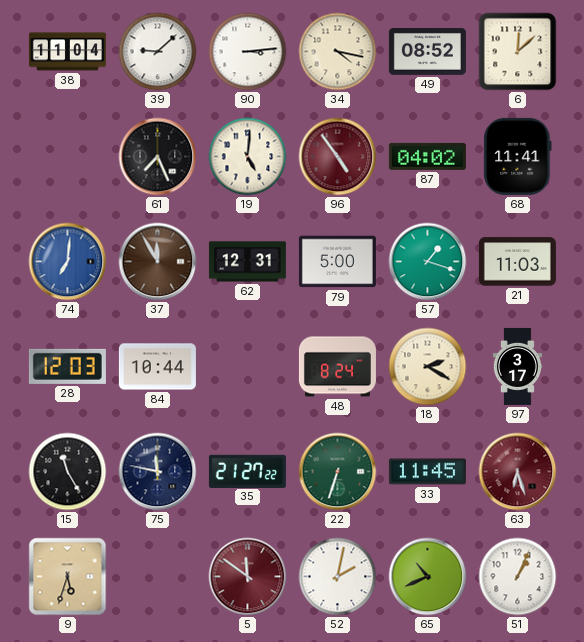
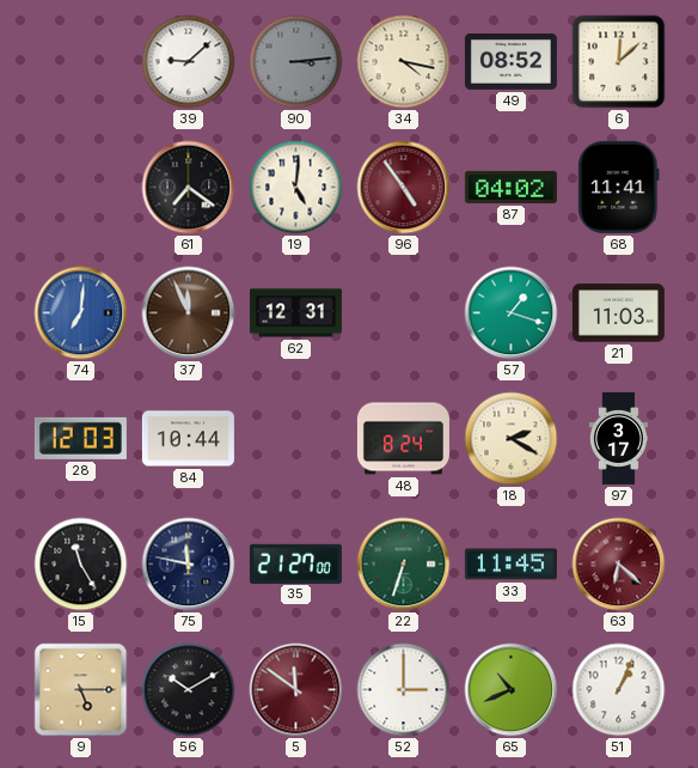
38: 11:04 -> none
90 dial: white -> grey
61: 7:26 -> 7:21
37: 11:55 -> 11:56
79: 5:00 -> none
35: 21:27:22 -> 21:27:00
63: 6:27 -> 6:22
9: 5:33 -> 5:15
56: none -> 10:10
52: 2:02 -> 3:00
